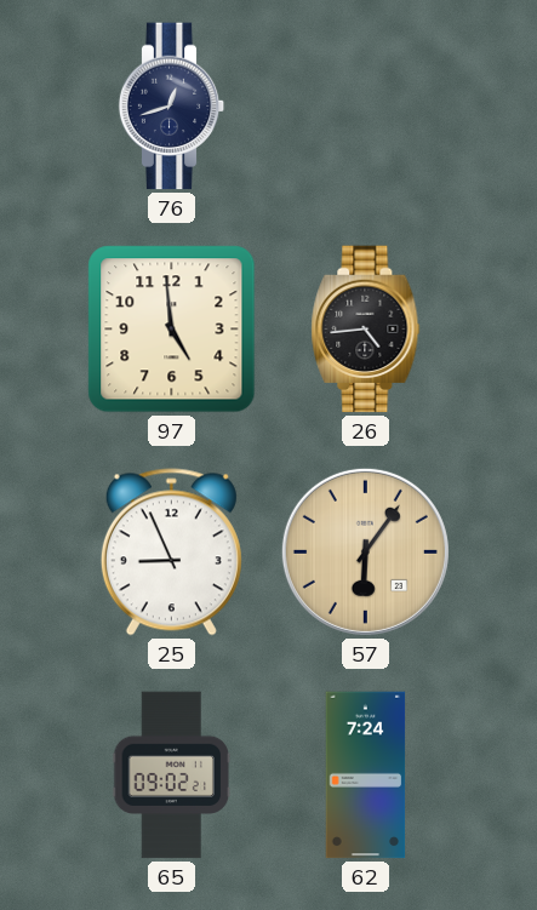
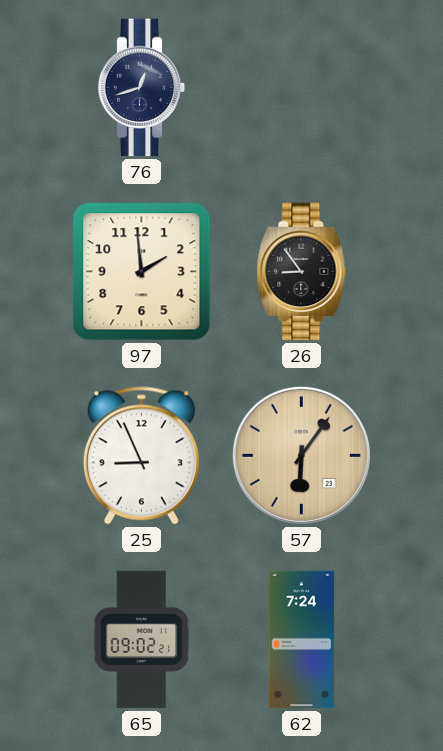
97: 4:59 -> 1:59
26: 4:44 -> 8:54
